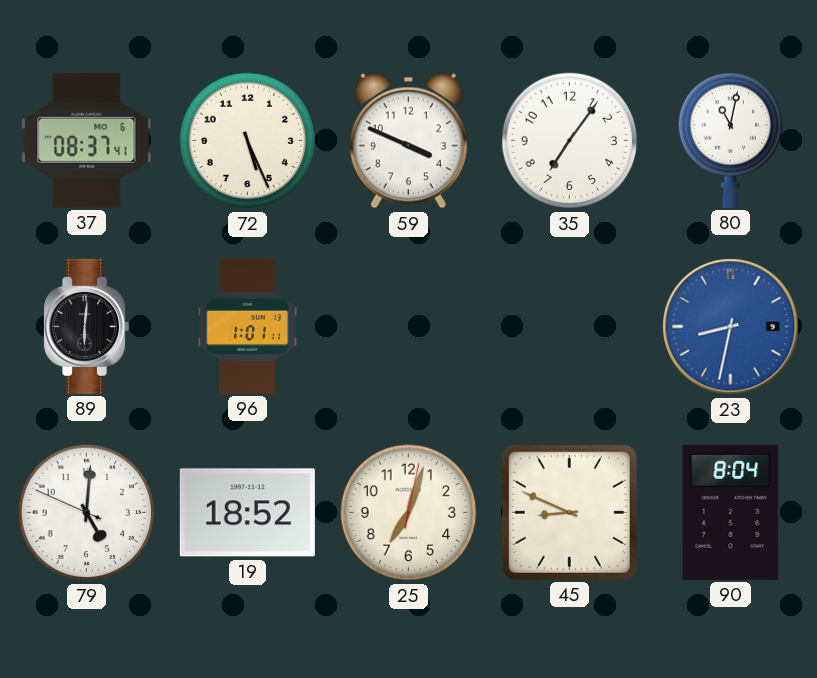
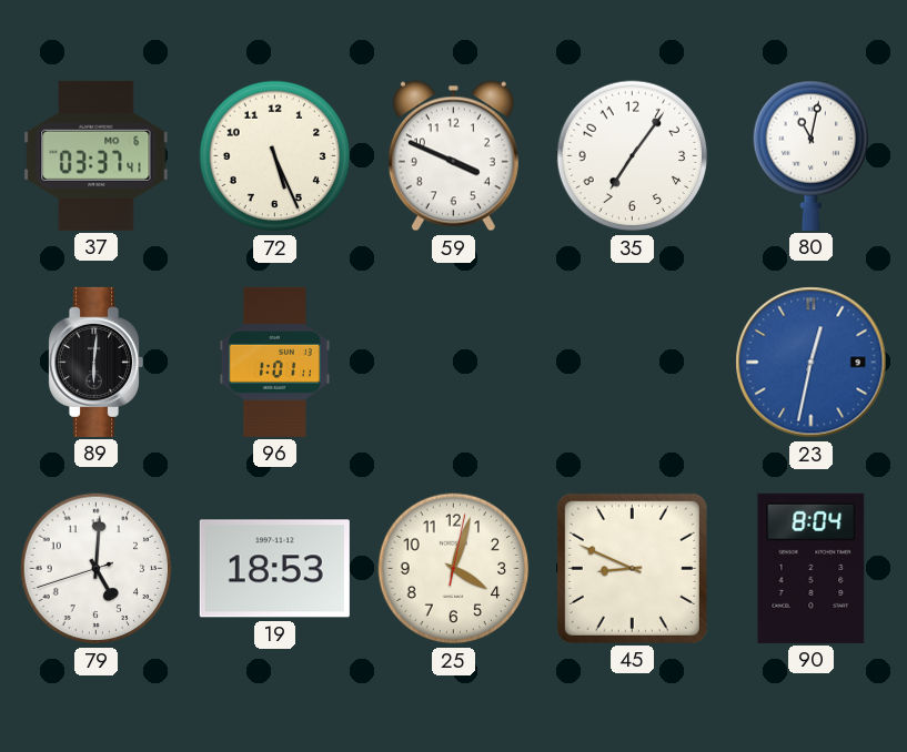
37: 08:37 -> 03:37
23: 8:32 -> 12:32
79: 5:00:49 -> 5:00:42
19: 18:52 -> 18:53
25: 7:03 -> 4:03
